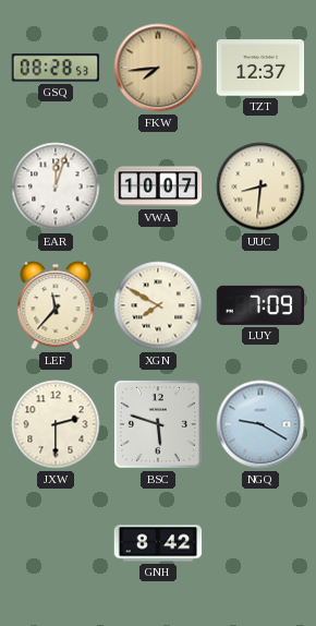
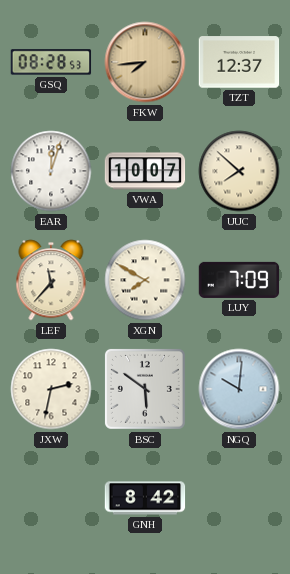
UUC: 8:31 -> 7:52
JXW: 2:30 -> 2:32
BSC: 5:48 -> 5:51
NGQ: 9:20 -> 10:01
